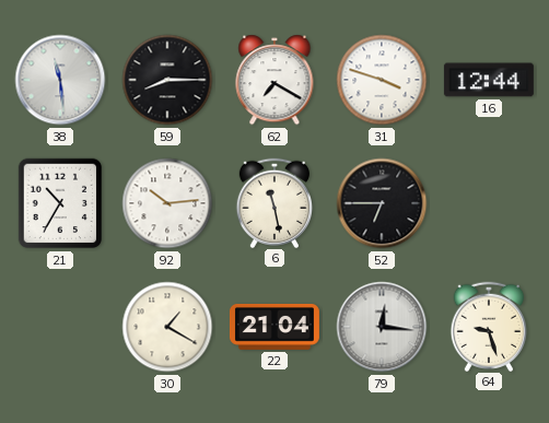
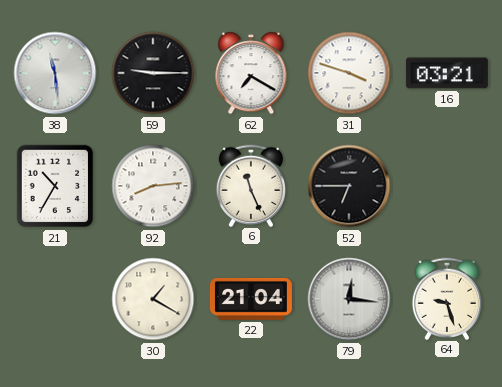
59: 8:15 -> 9:15
16: 12:44 -> 03:21
92: 10:14 -> 8:14
6: 11:28 -> 11:26
